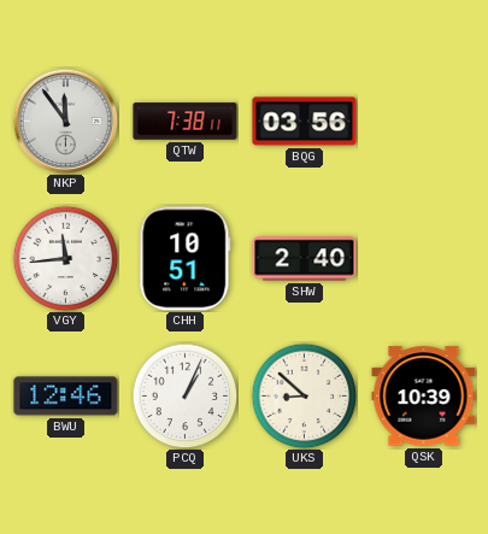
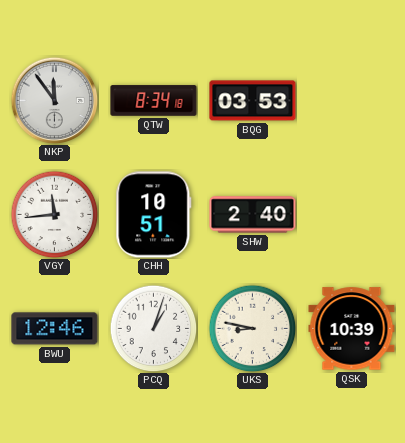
QTW: 7:38 -> 8:34
BQG: 03:56 -> 03:53
PCQ: 1:04 -> 1:03
UKS: 8:52 -> 8:47
